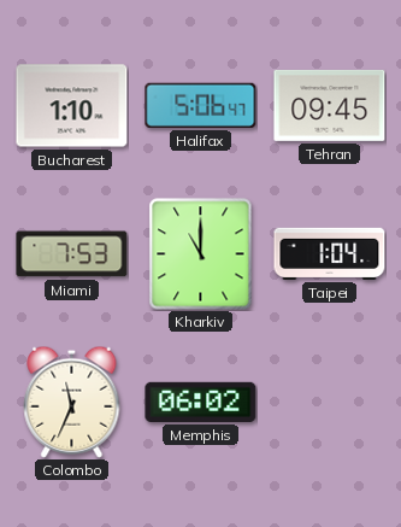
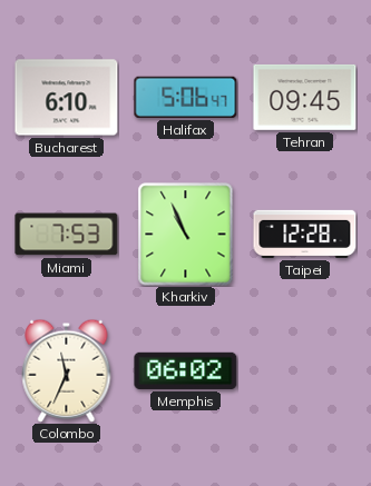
Bucharest: 1:10 -> 6:10
Kharkiv: 11:00 -> 10:56
Taipei: 1:04 -> 12:28
